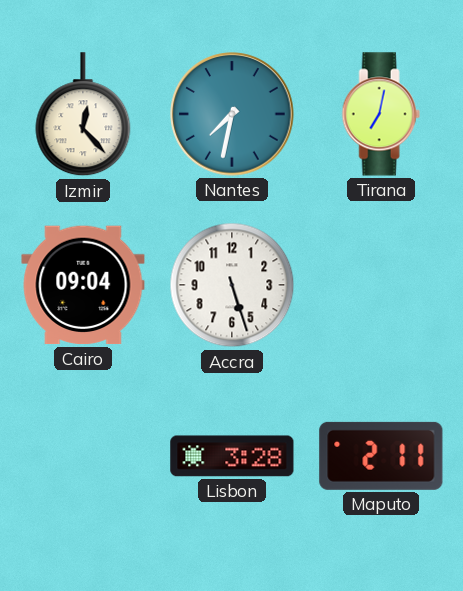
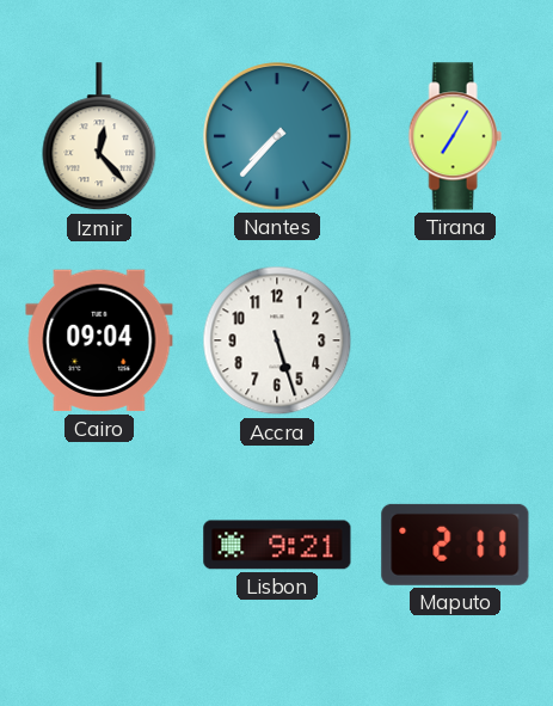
Nantes: 7:32 -> 7:37
Tirana: 7:02 -> 7:05
Lisbon: 3:28 -> 9:21
